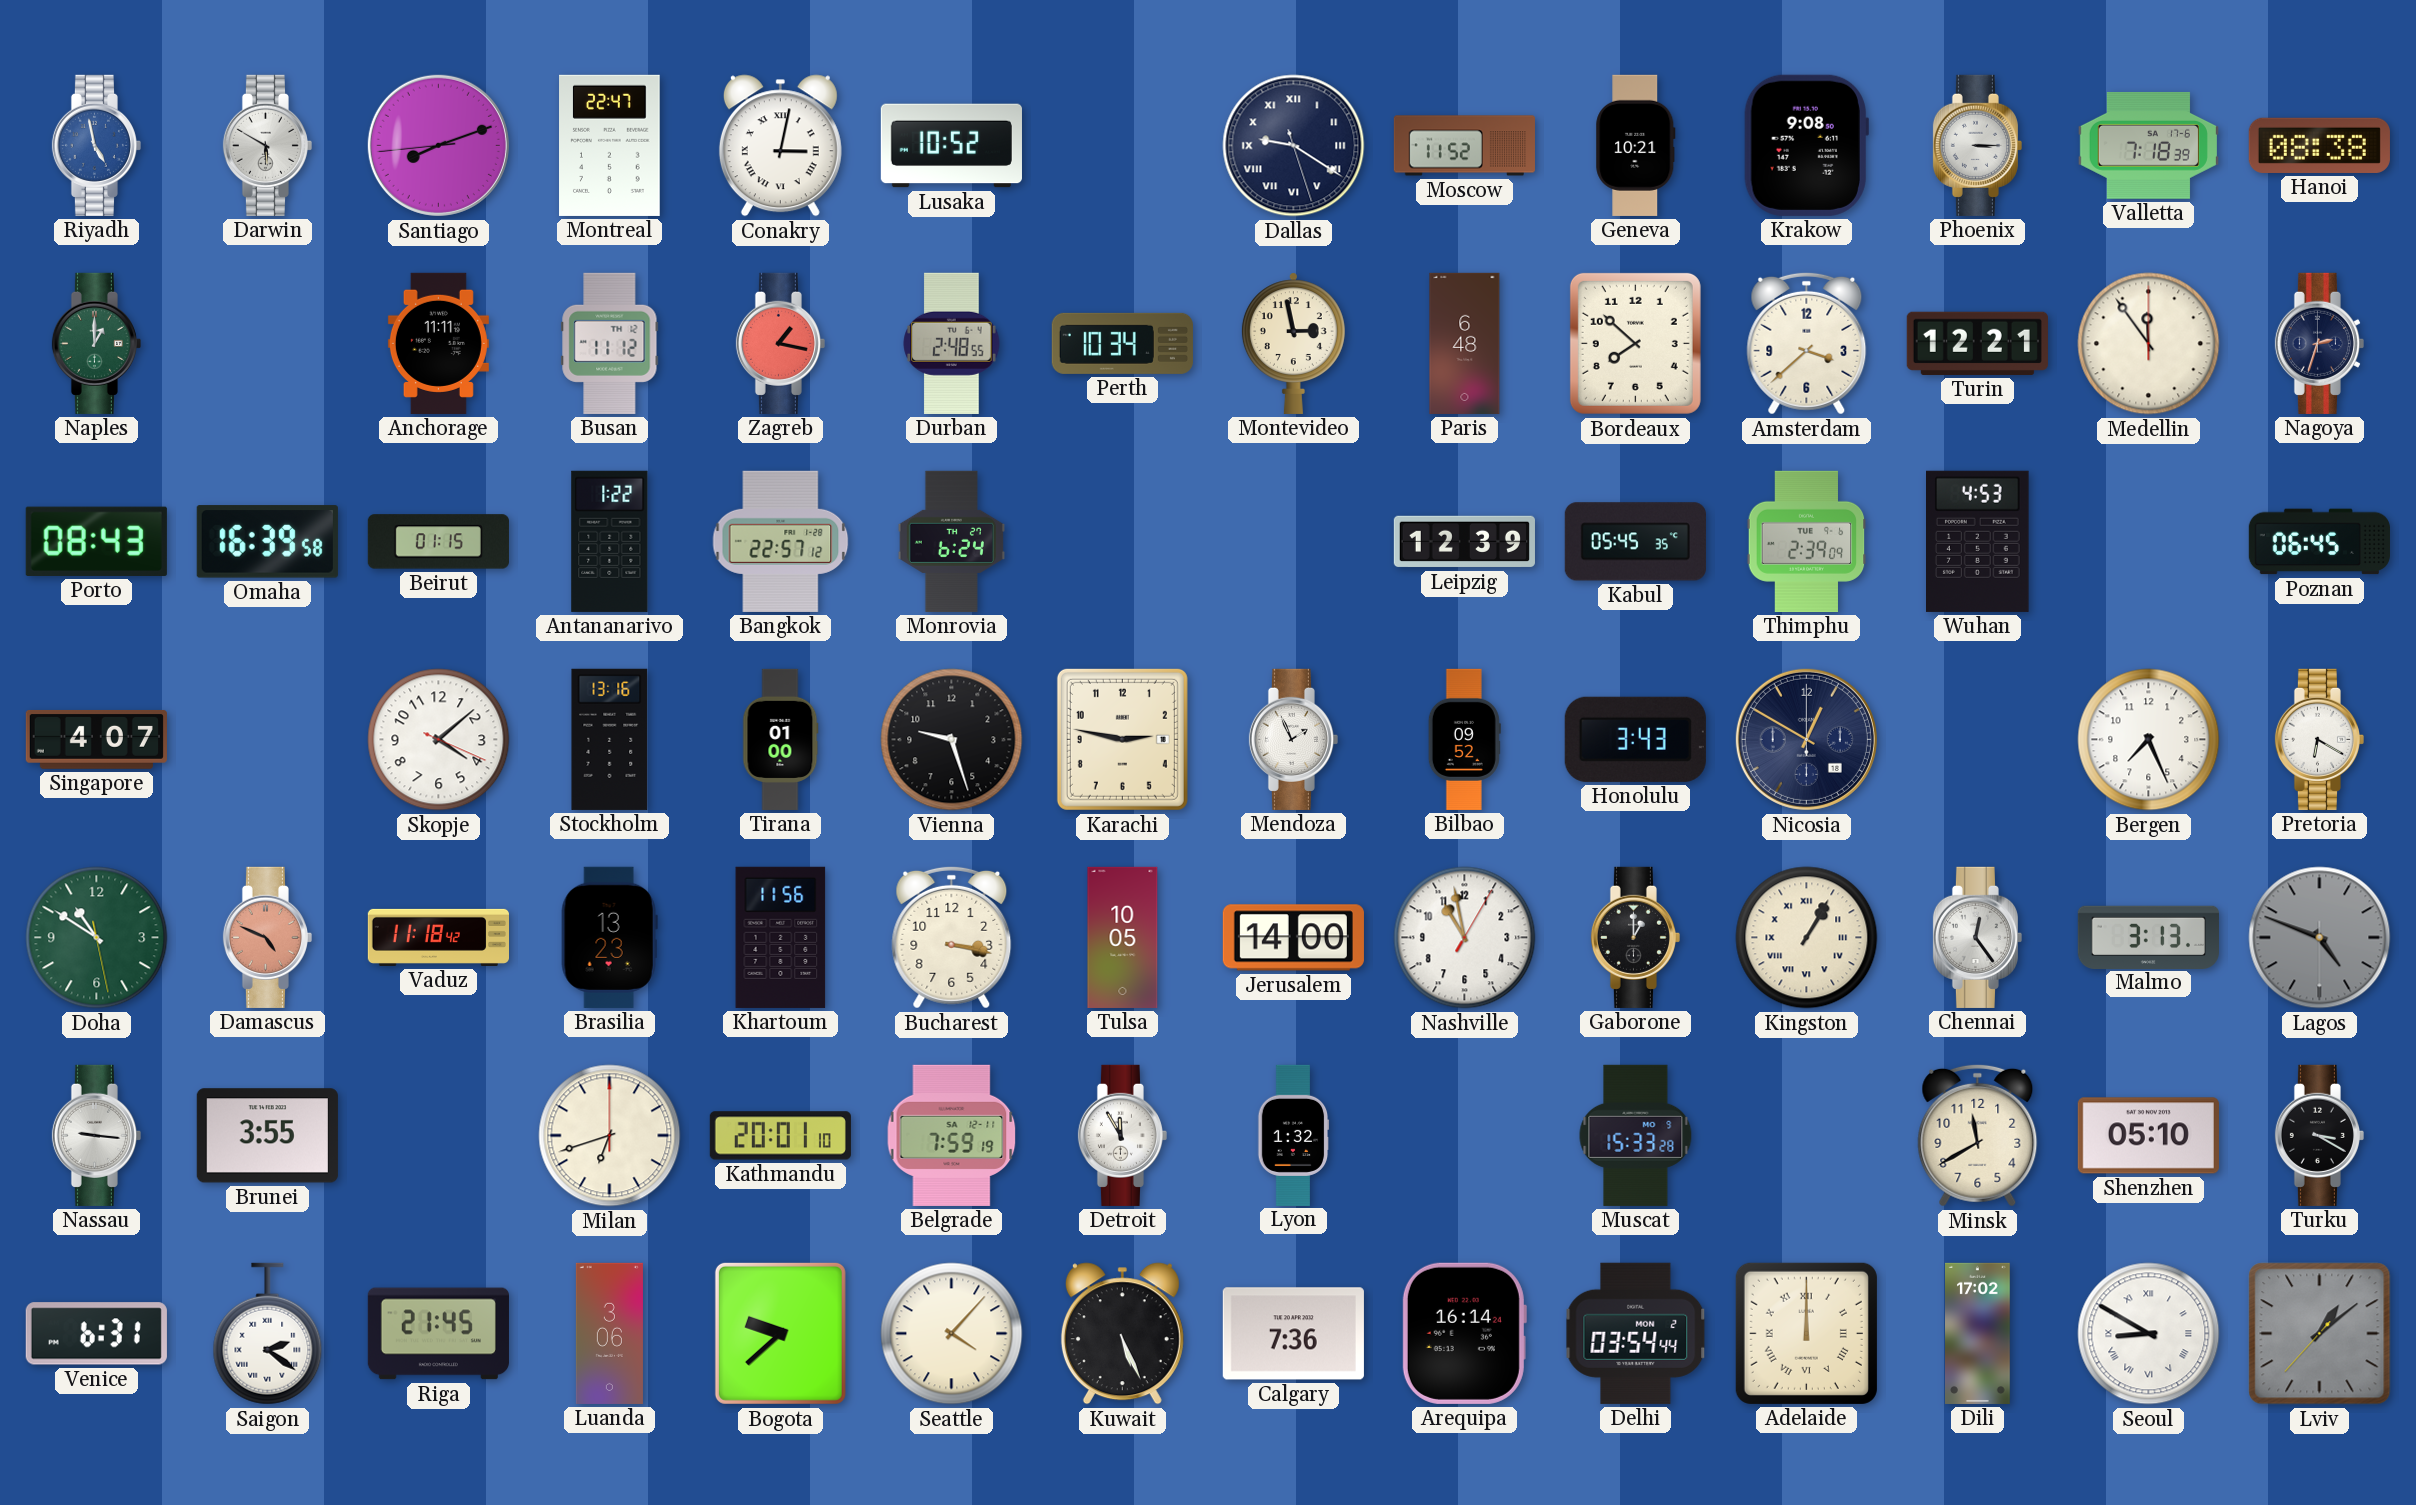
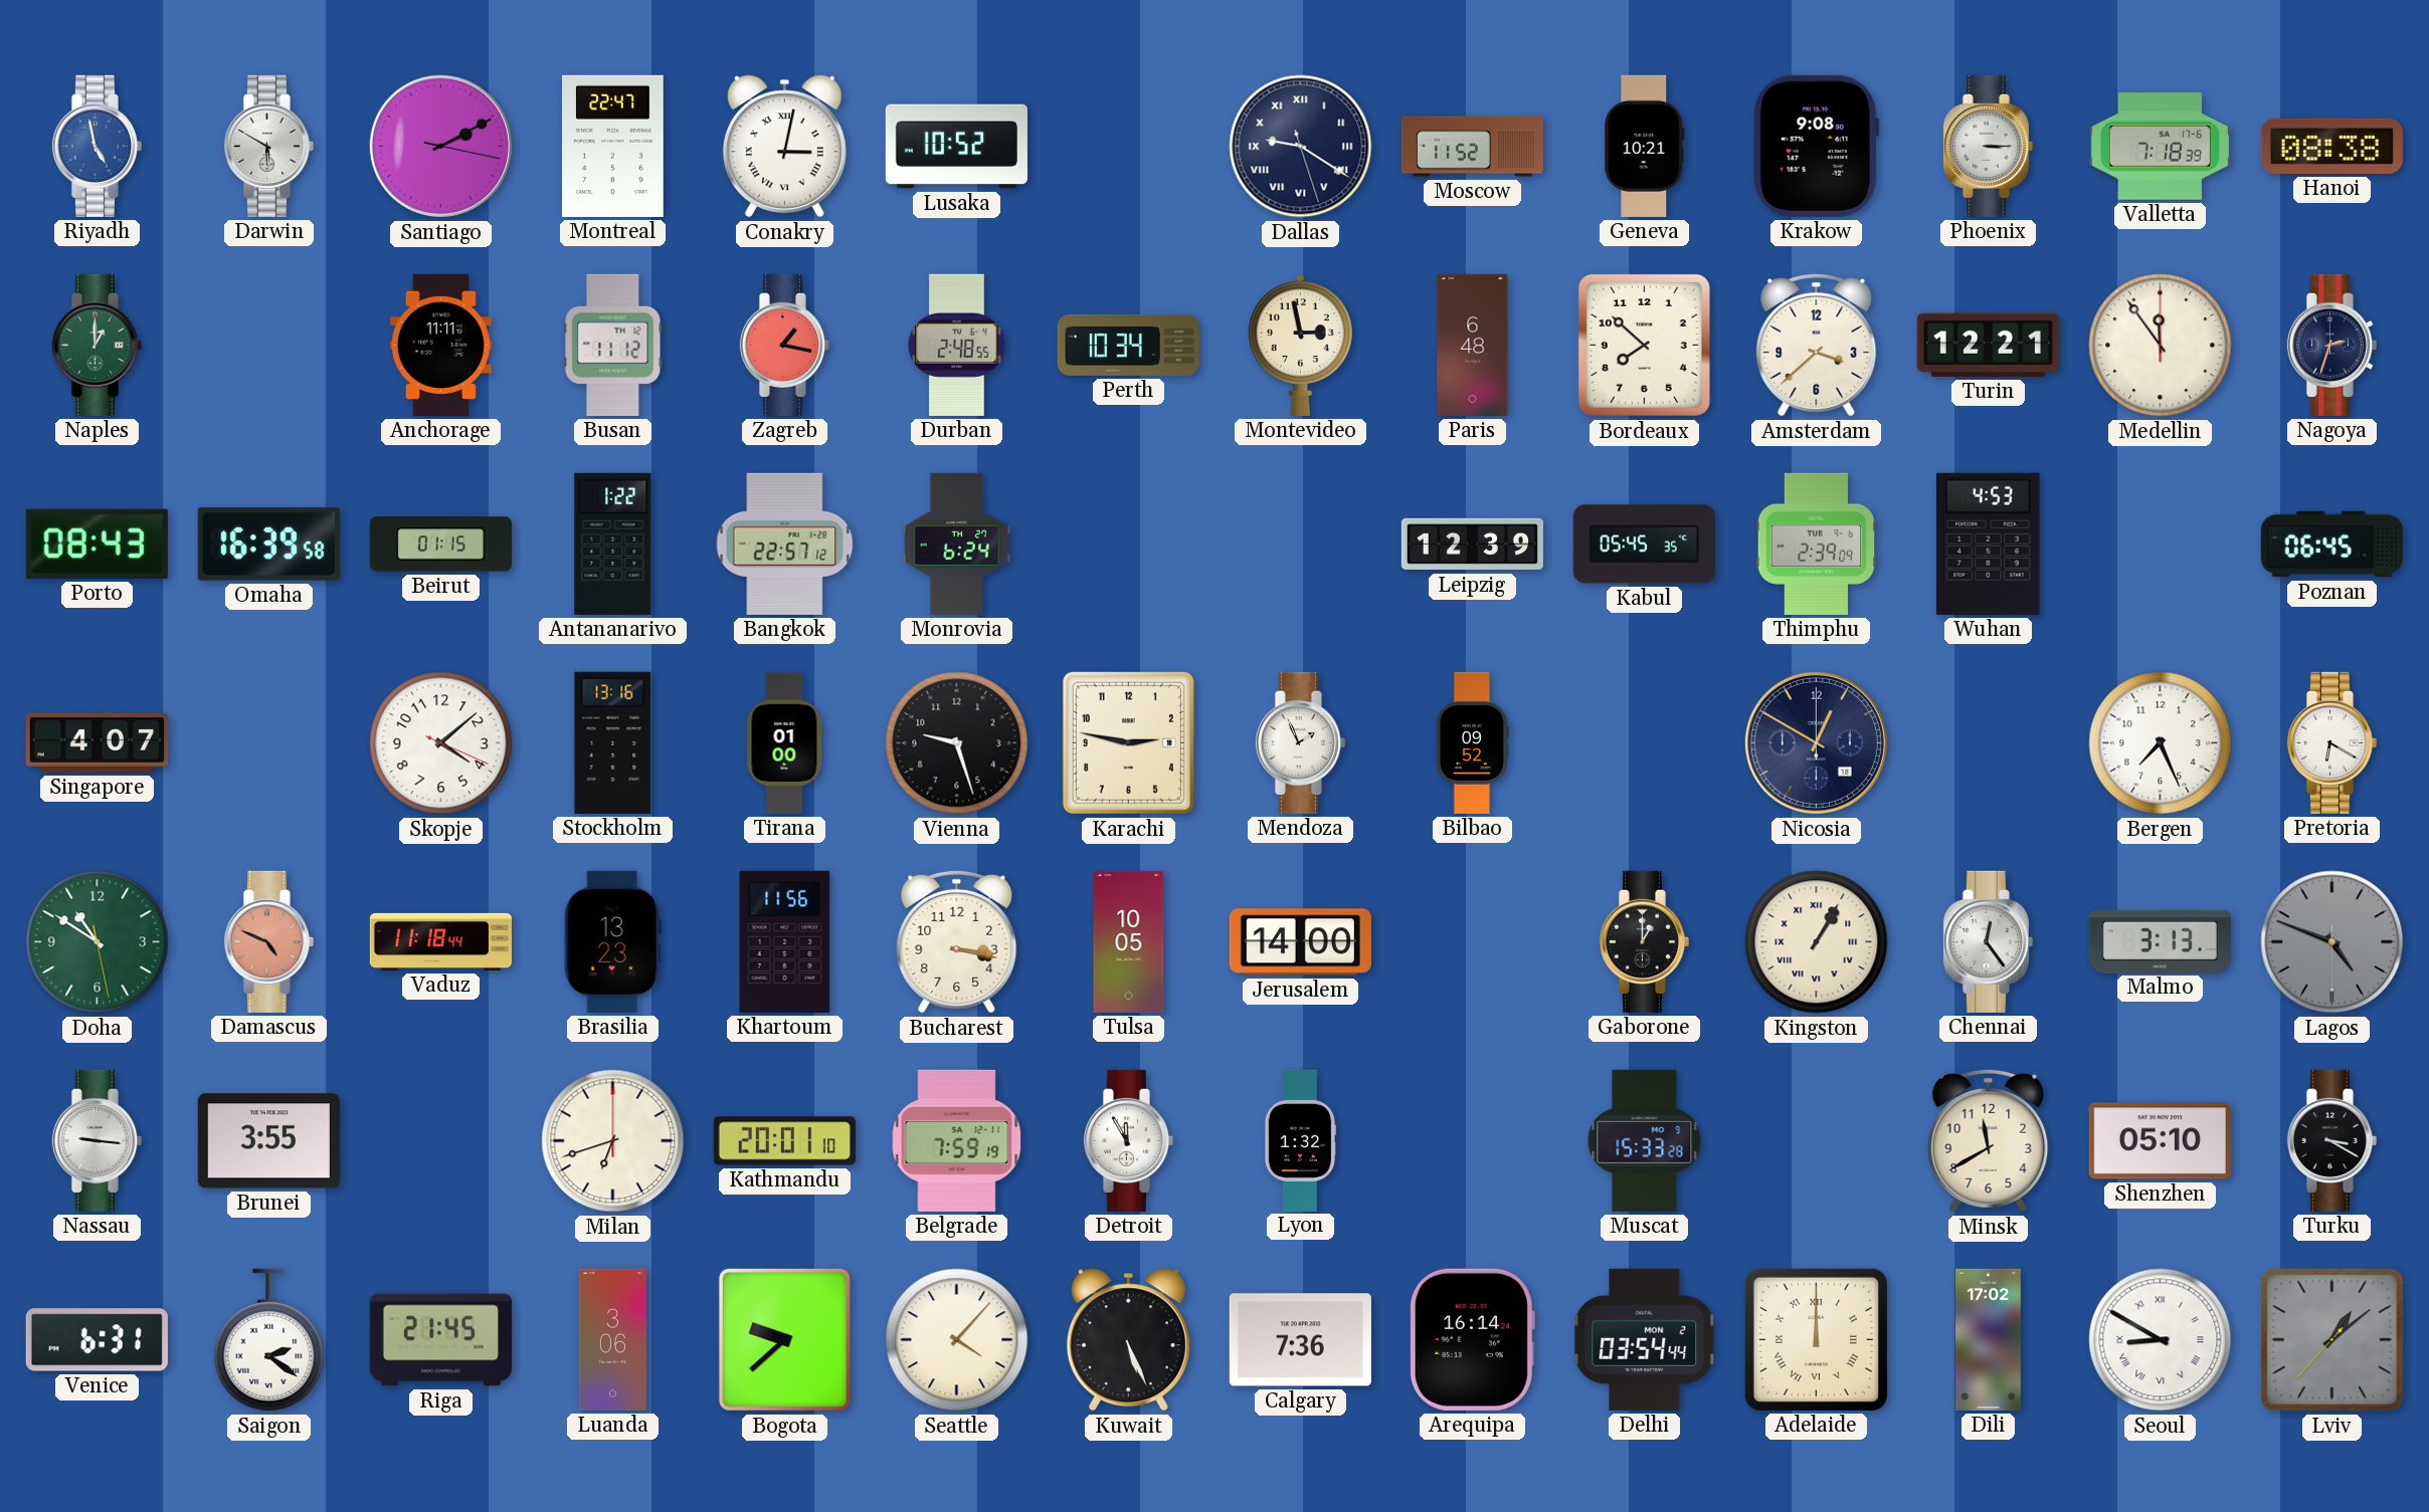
Santiago: 8:11 -> 2:10
Honolulu: 3:43 -> none
Vaduz: 11:18:42 -> 11:18:44
Nashville: 10:58 -> none
